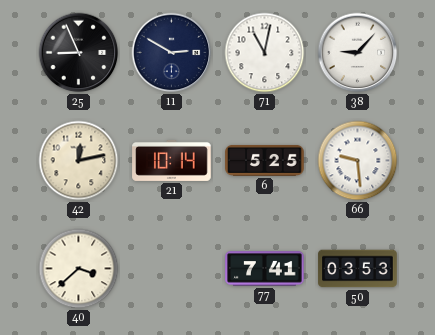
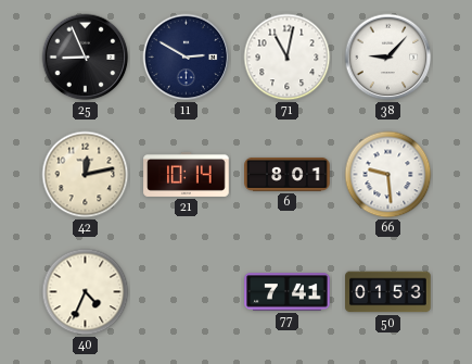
6: 5:25 -> 8:01
40: 3:38 -> 4:34
50: 03:53 -> 01:53
